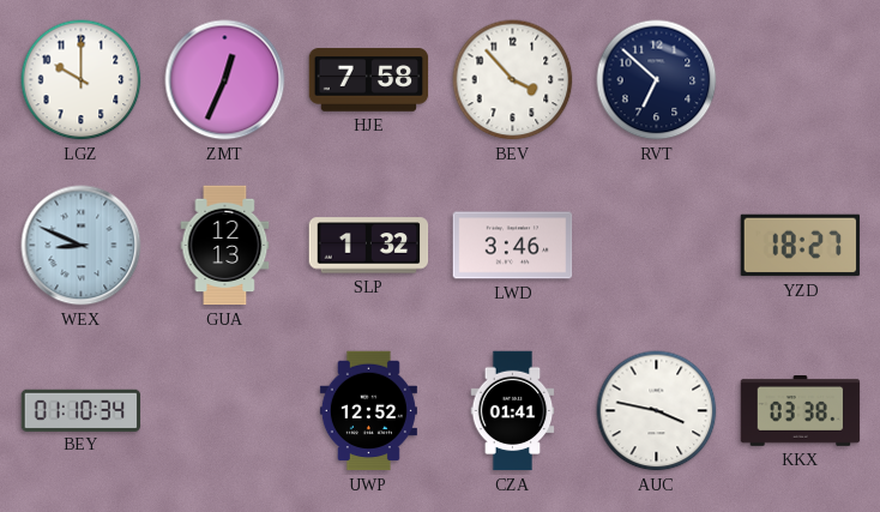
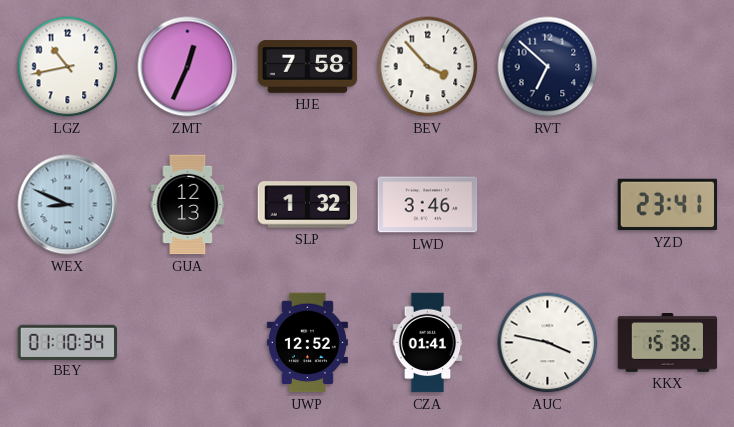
LGZ: 10:00 -> 10:43
YZD: 18:27 -> 23:41
KKX: 03:38 -> 15:38
